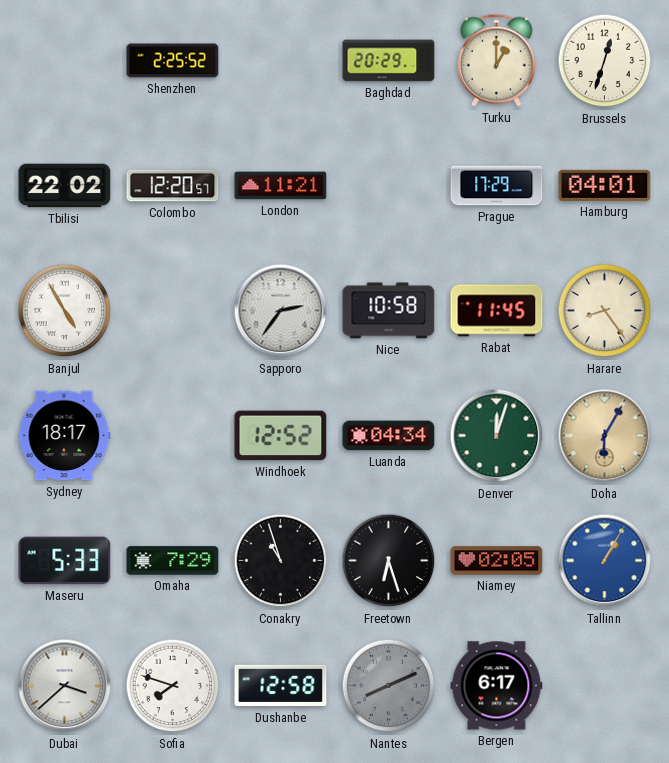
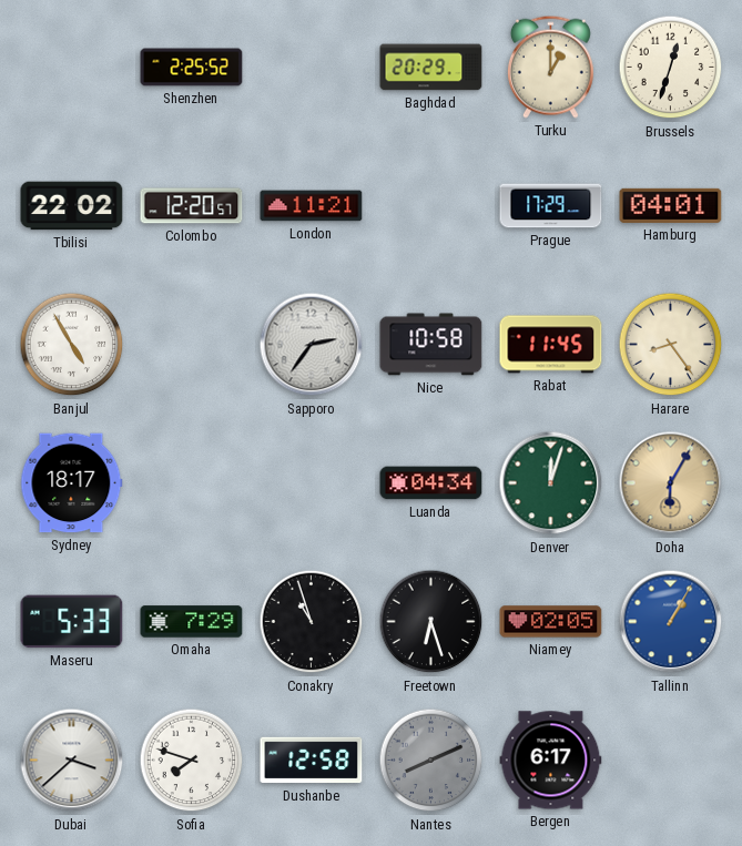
Windhoek: 12:52 -> none
